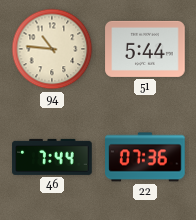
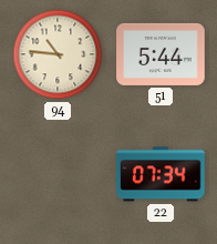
46: 7:44 -> none
22: 07:36 -> 07:34
